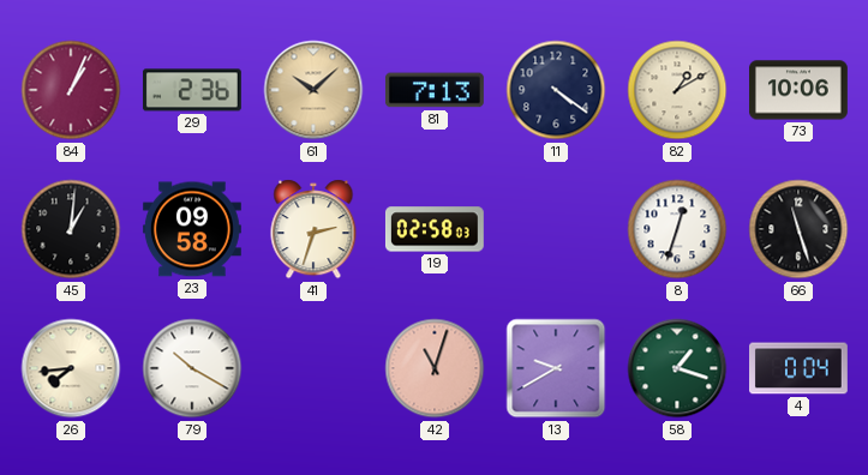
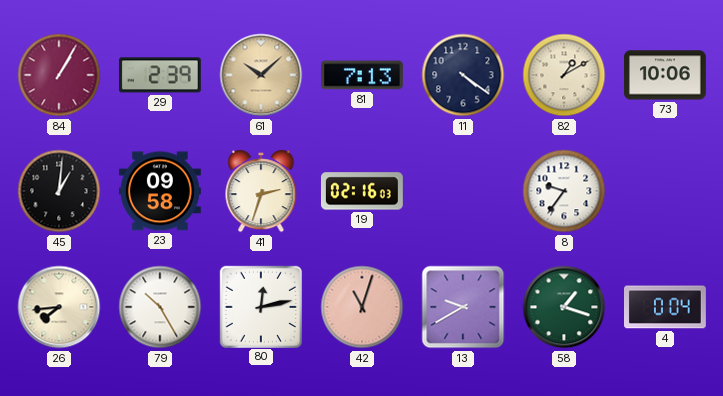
84: 1:04 -> 1:05
29: 2:36 -> 2:39
19: 02:58 -> 02:16
8: 12:33 -> 9:36
66: 11:27 -> none
79: 10:20 -> 10:25
80: none -> 12:13
